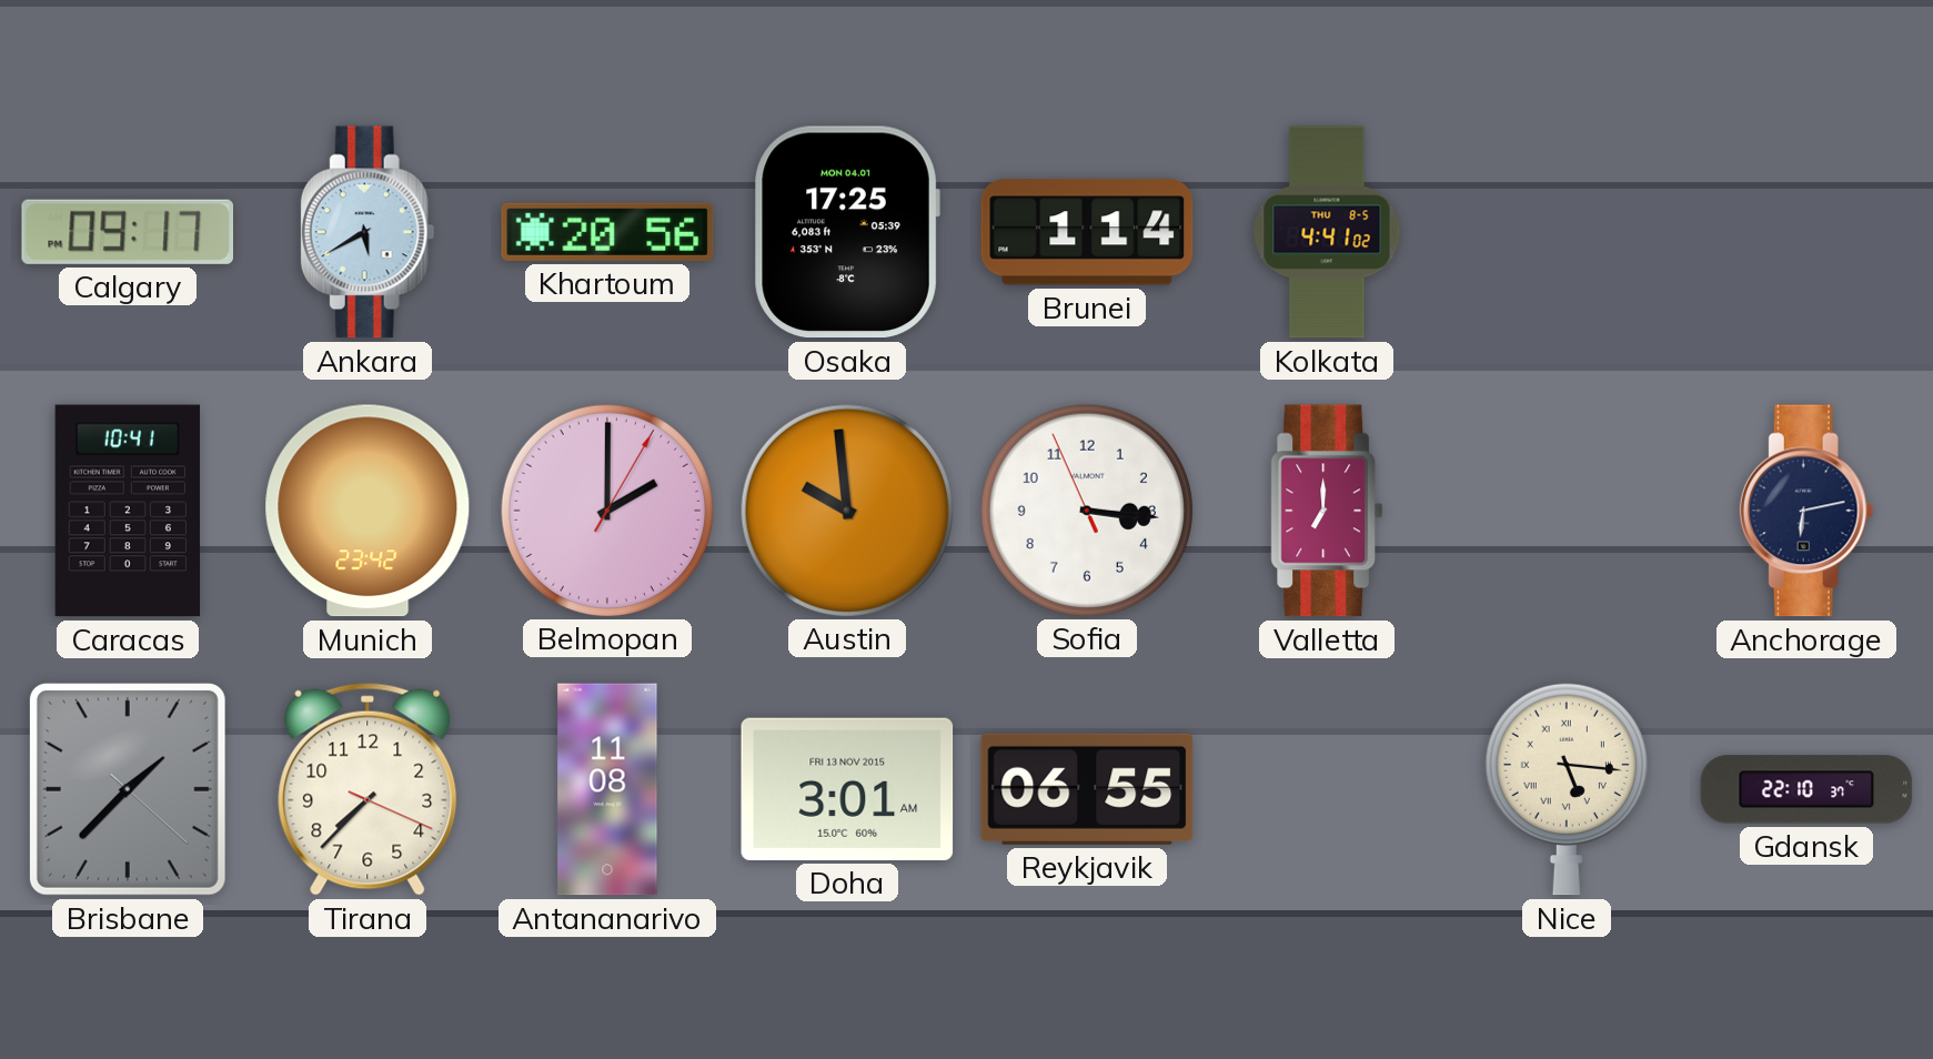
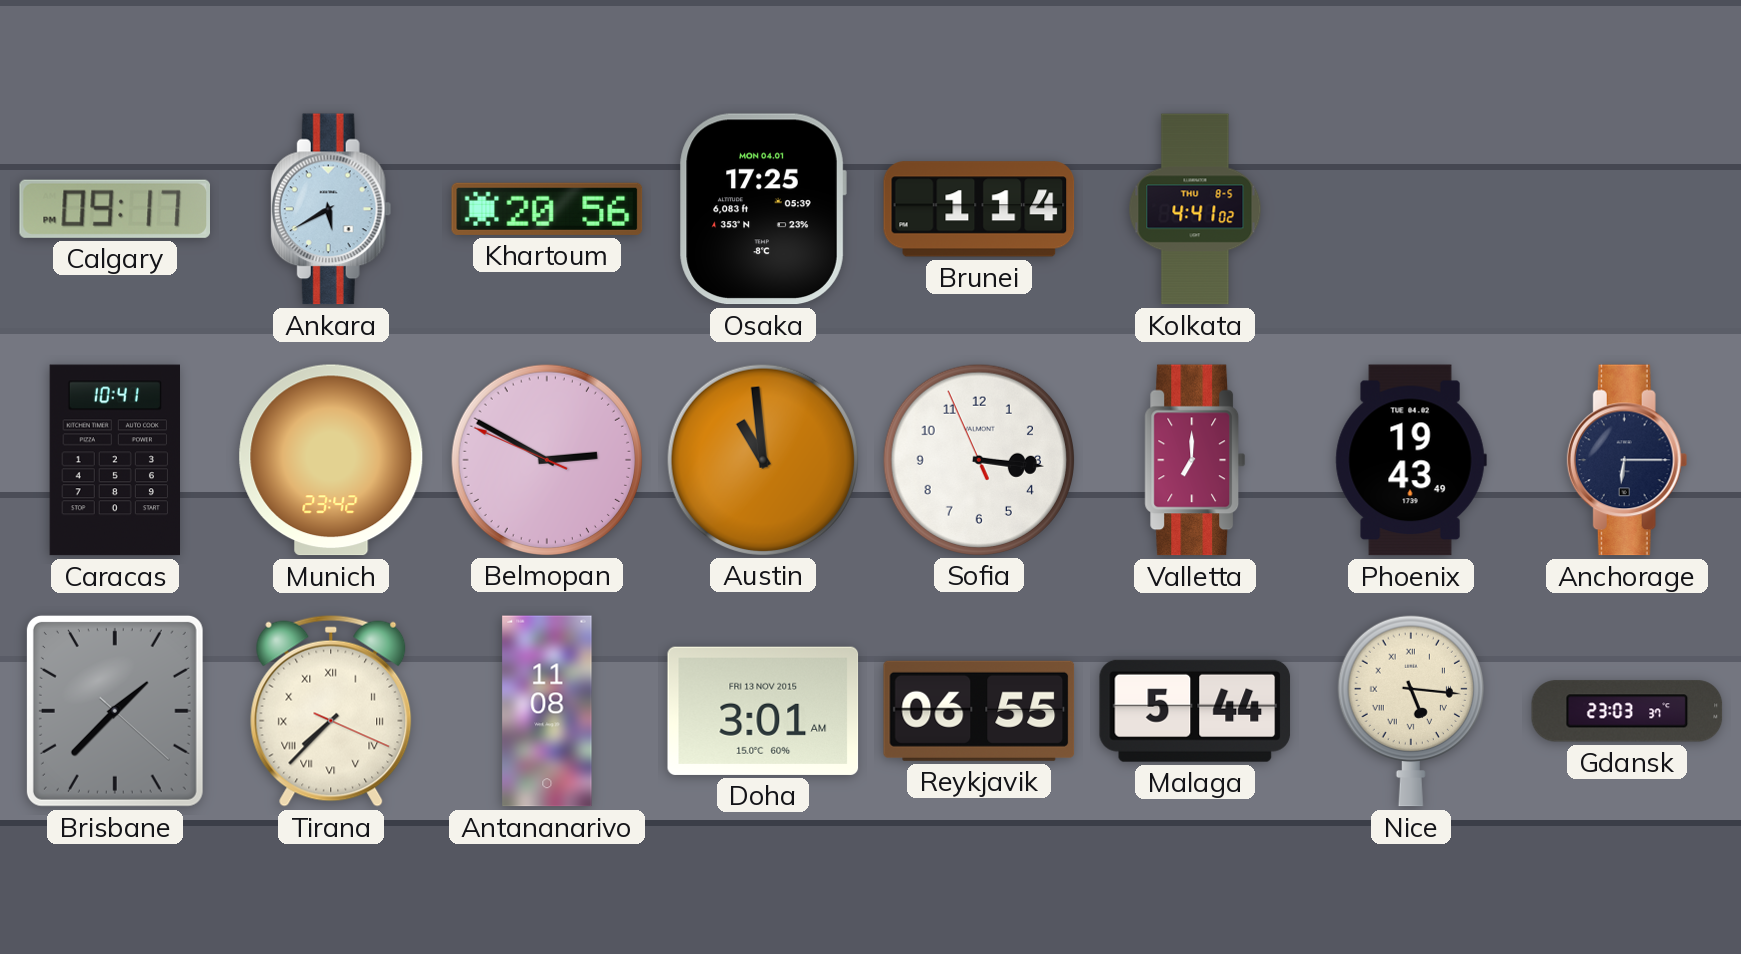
Belmopan: 2:00 -> 2:49
Austin: 9:59 -> 10:59
Phoenix: none -> 19:43
Anchorage: 6:13 -> 6:15
Tirana numerals: Arabic -> Roman
Malaga: none -> 5:44
Gdansk: 22:10 -> 23:03
